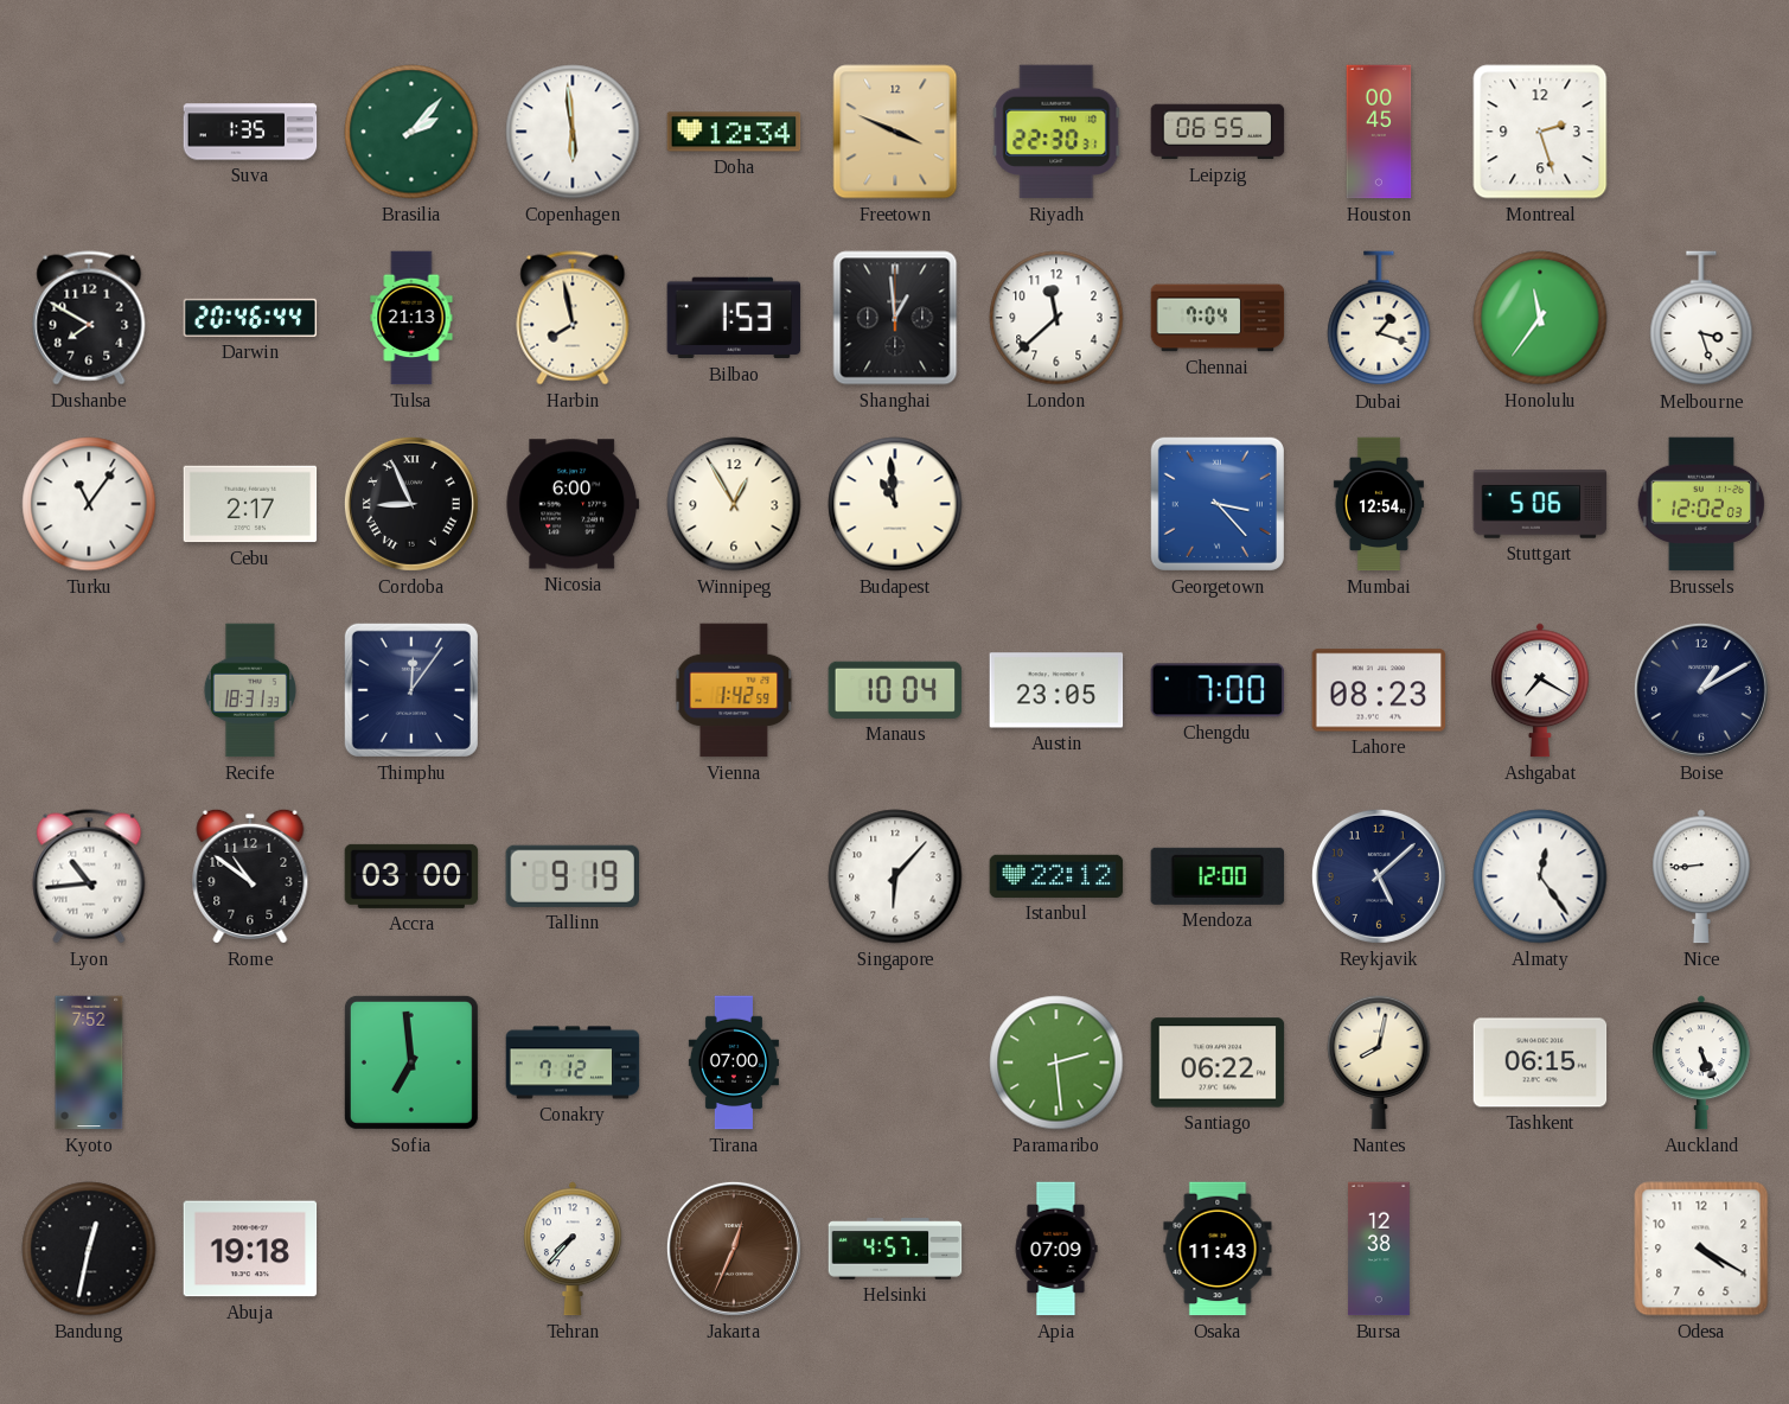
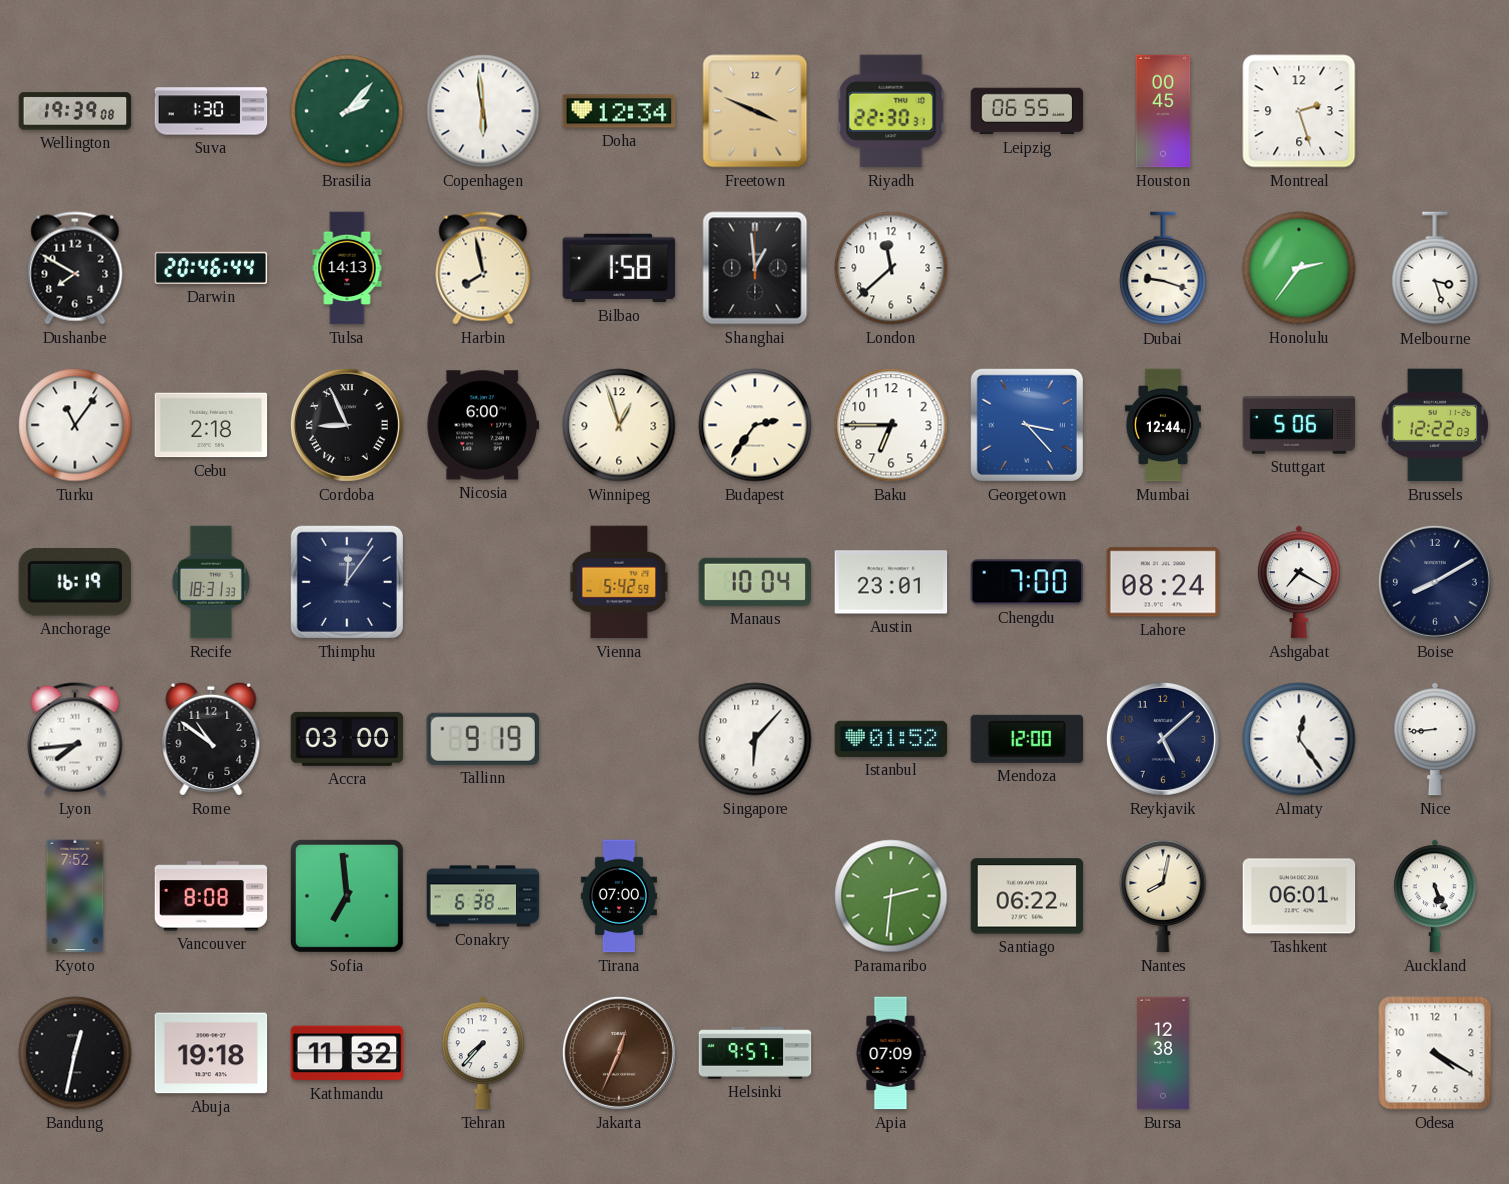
Wellington: none -> 19:39
Suva: 1:35 -> 1:30
Tulsa: 21:13 -> 14:13
Bilbao: 1:53 -> 1:58
Chennai: 7:04 -> none
Dubai: 1:18 -> 9:18
Honolulu: 11:36 -> 2:36
Cebu: 2:17 -> 2:18
Winnipeg: 12:55 -> 12:57
Budapest: 10:59 -> 2:36
Baku: none -> 6:45
Mumbai: 12:54 -> 12:44
Brussels: 12:02 -> 12:22
Anchorage: none -> 16:19
Vienna: 1:42 -> 5:42
Austin: 23:05 -> 23:01
Lahore: 08:23 -> 08:24
Boise: 1:10 -> 8:10
Lyon: 10:44 -> 7:44
Istanbul: 22:12 -> 01:52
Vancouver: none -> 8:08
Conakry: 7:12 -> 6:38
Paramaribo: 2:29 -> 2:31
Tashkent: 06:15 -> 06:01
Kathmandu: none -> 11:32
Helsinki: 4:57 -> 9:57
Osaka: 11:43 -> none
